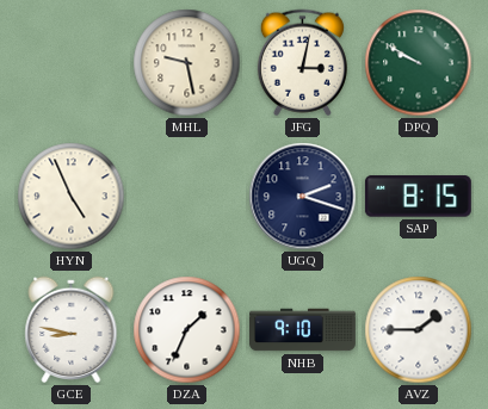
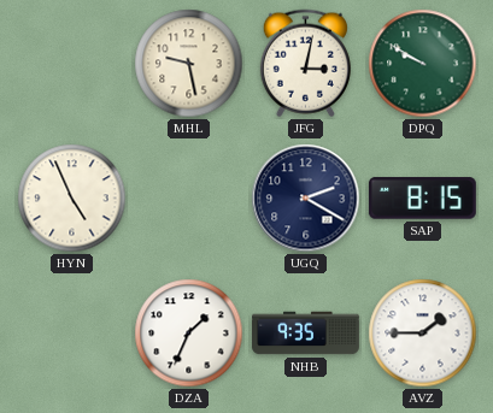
UGQ: 2:18 -> 2:20
GCE: 8:47 -> none
NHB: 9:10 -> 9:35
